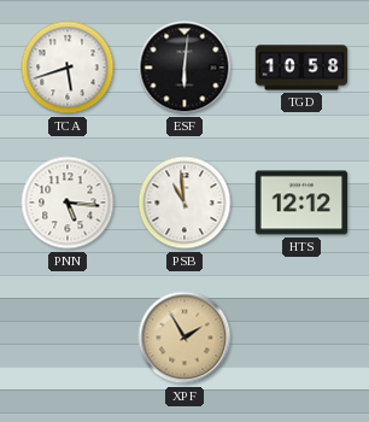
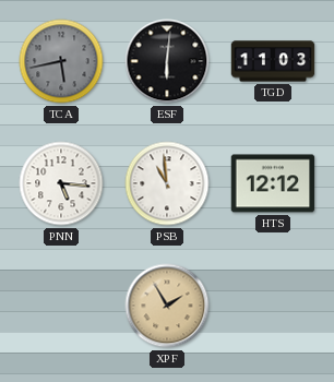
TCA: 5:42 -> 5:43
TCA dial: white -> grey
TGD: 10:58 -> 11:03
